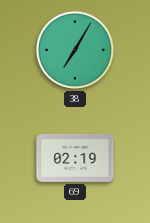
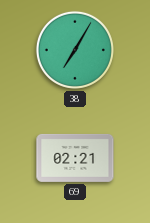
69: 02:19 -> 02:21
